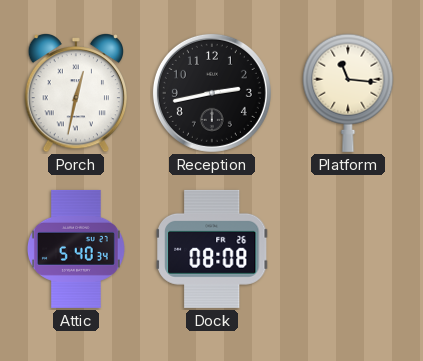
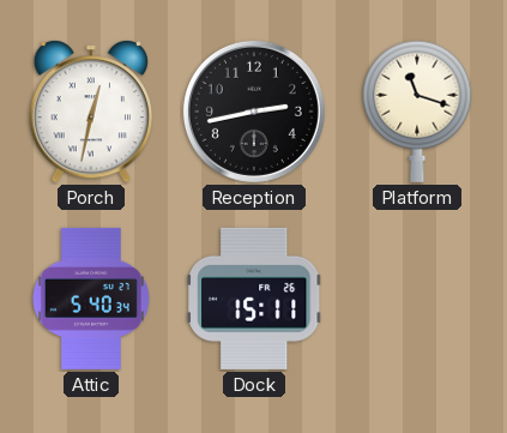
Platform: 11:16 -> 11:18
Dock: 08:08 -> 15:11
